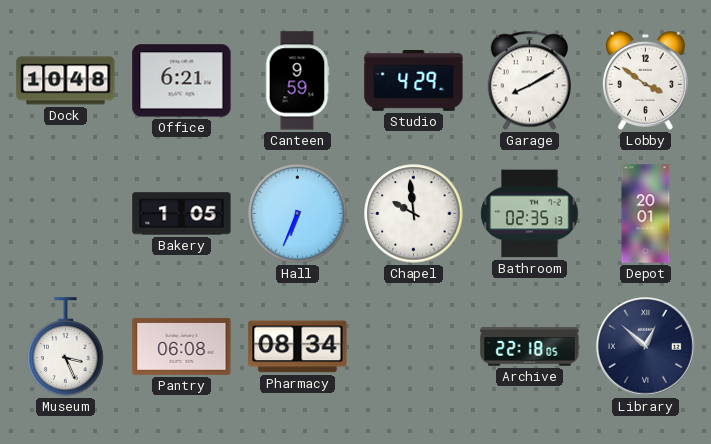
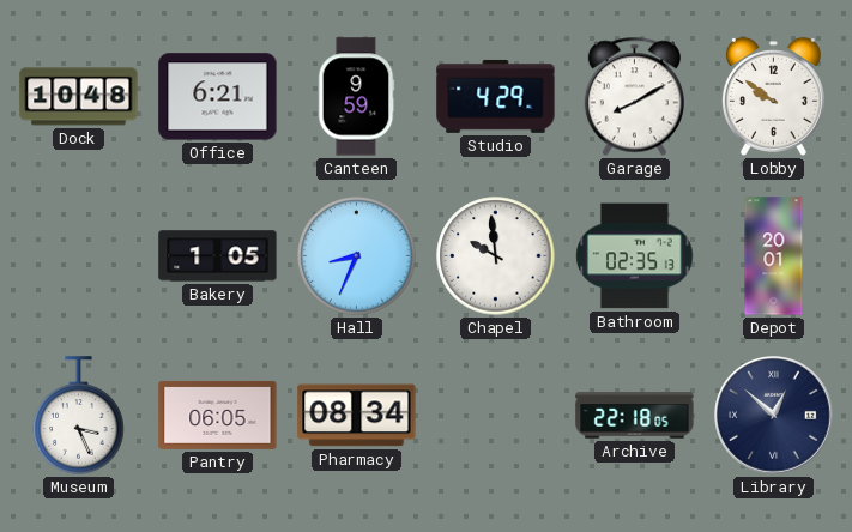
Lobby: 3:51 -> 9:51
Hall: 6:34 -> 8:34
Pantry: 06:08 -> 06:05
